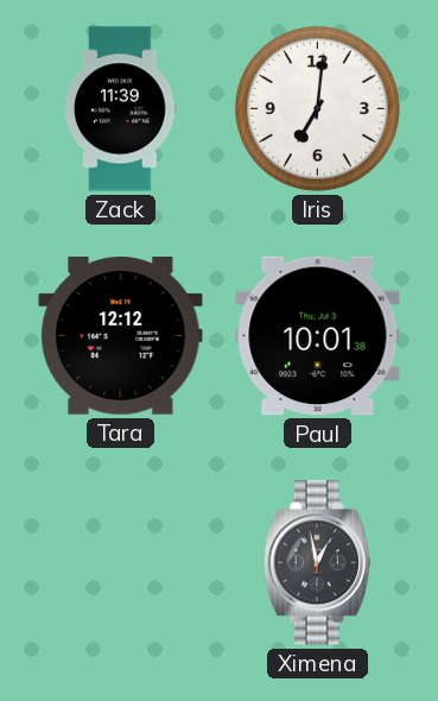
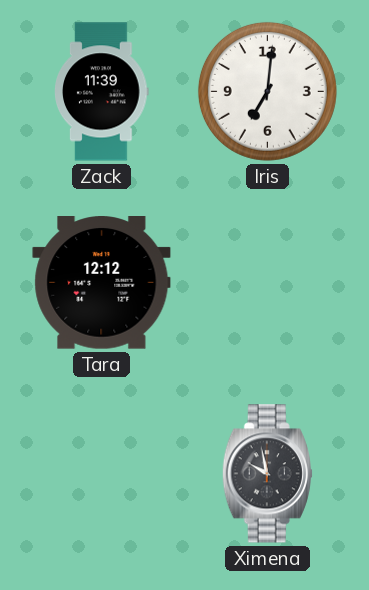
Paul: 10:01 -> none
Ximena: 12:58 -> 9:58
